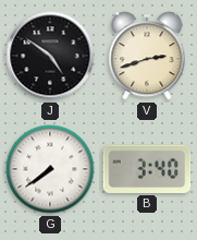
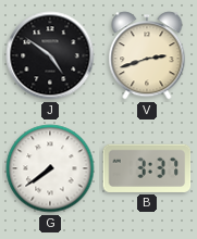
B: 3:40 -> 3:37
